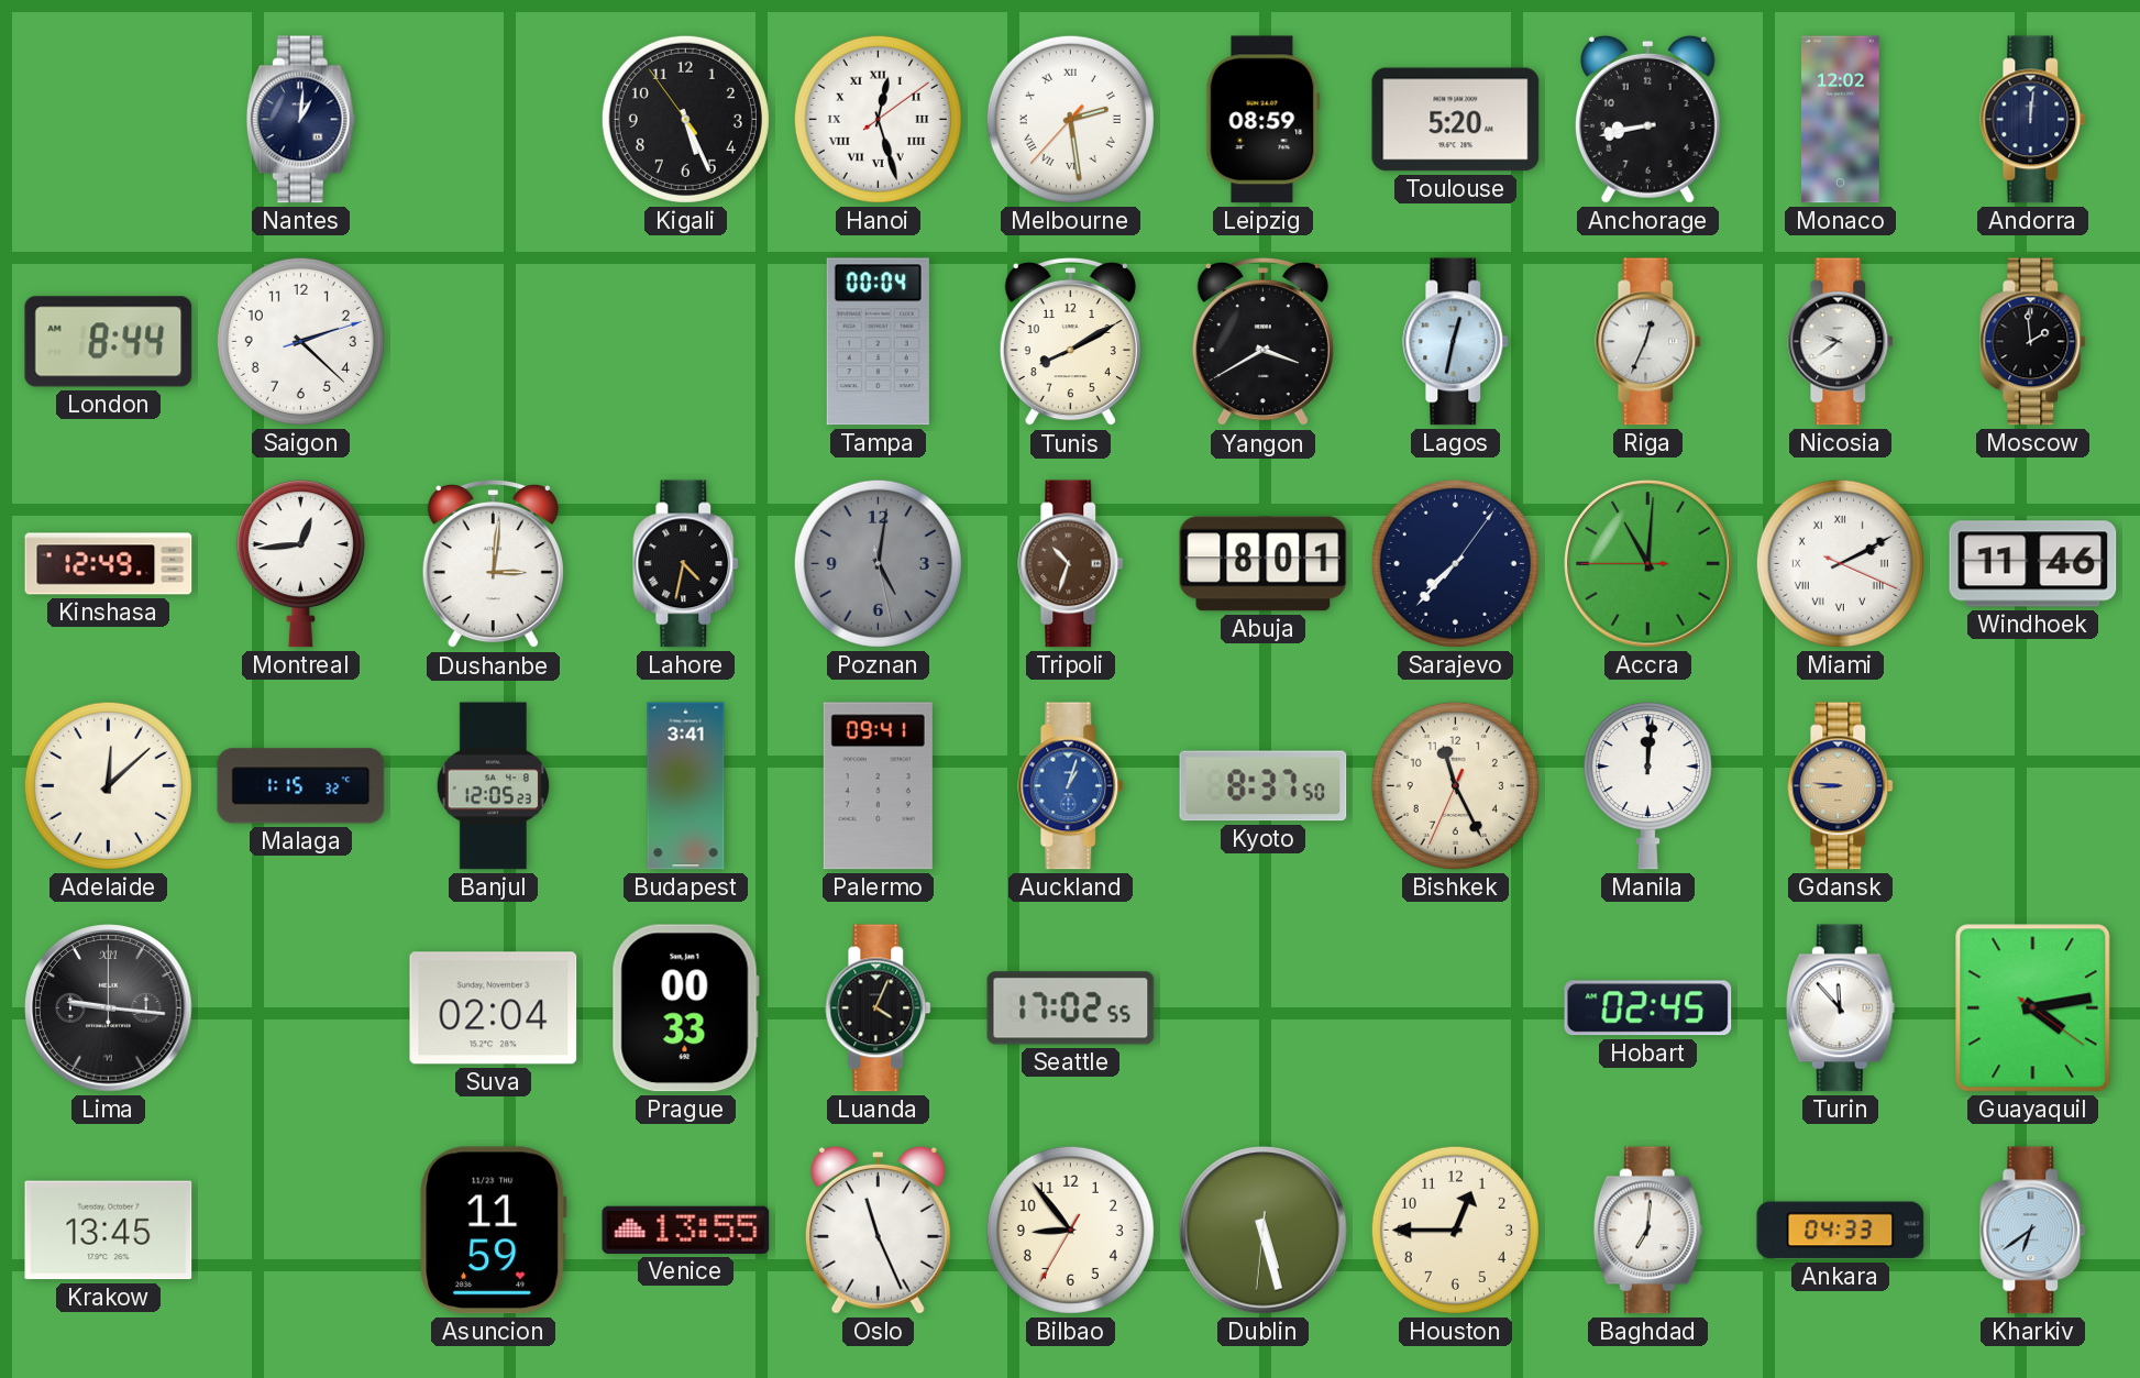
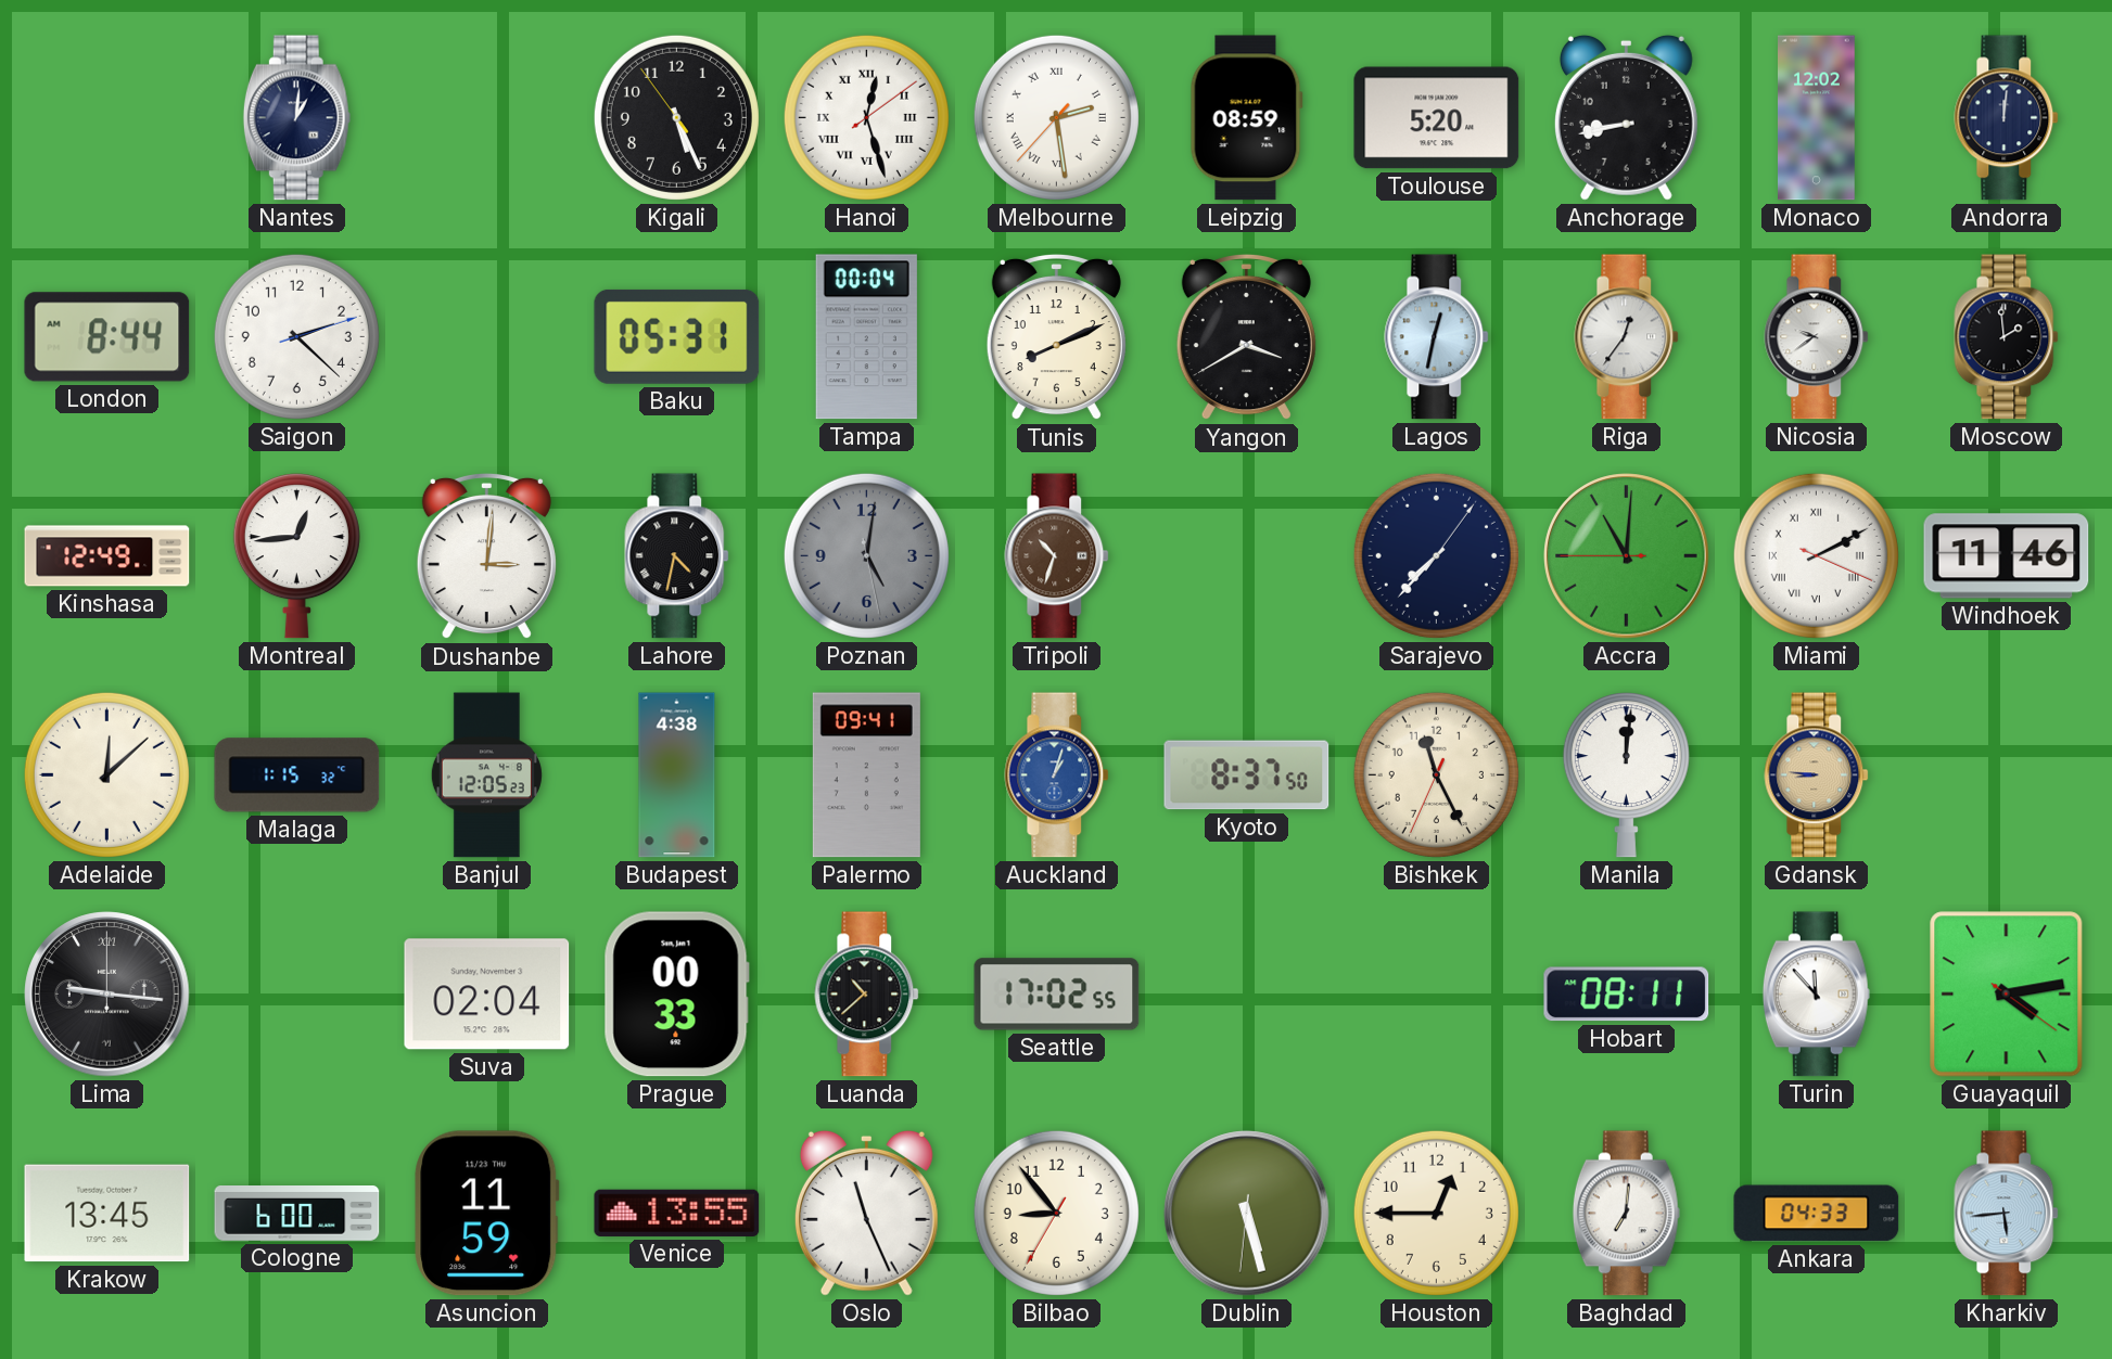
Baku: none -> 05:31
Tunis: 8:10 -> 8:11
Riga: 12:34 -> 12:36
Abuja: 8:01 -> none
Budapest: 3:41 -> 4:38
Luanda: 4:04 -> 10:38
Hobart: 02:45 -> 08:11
Cologne: none -> 6:00
Kharkiv: 6:39 -> 5:44
